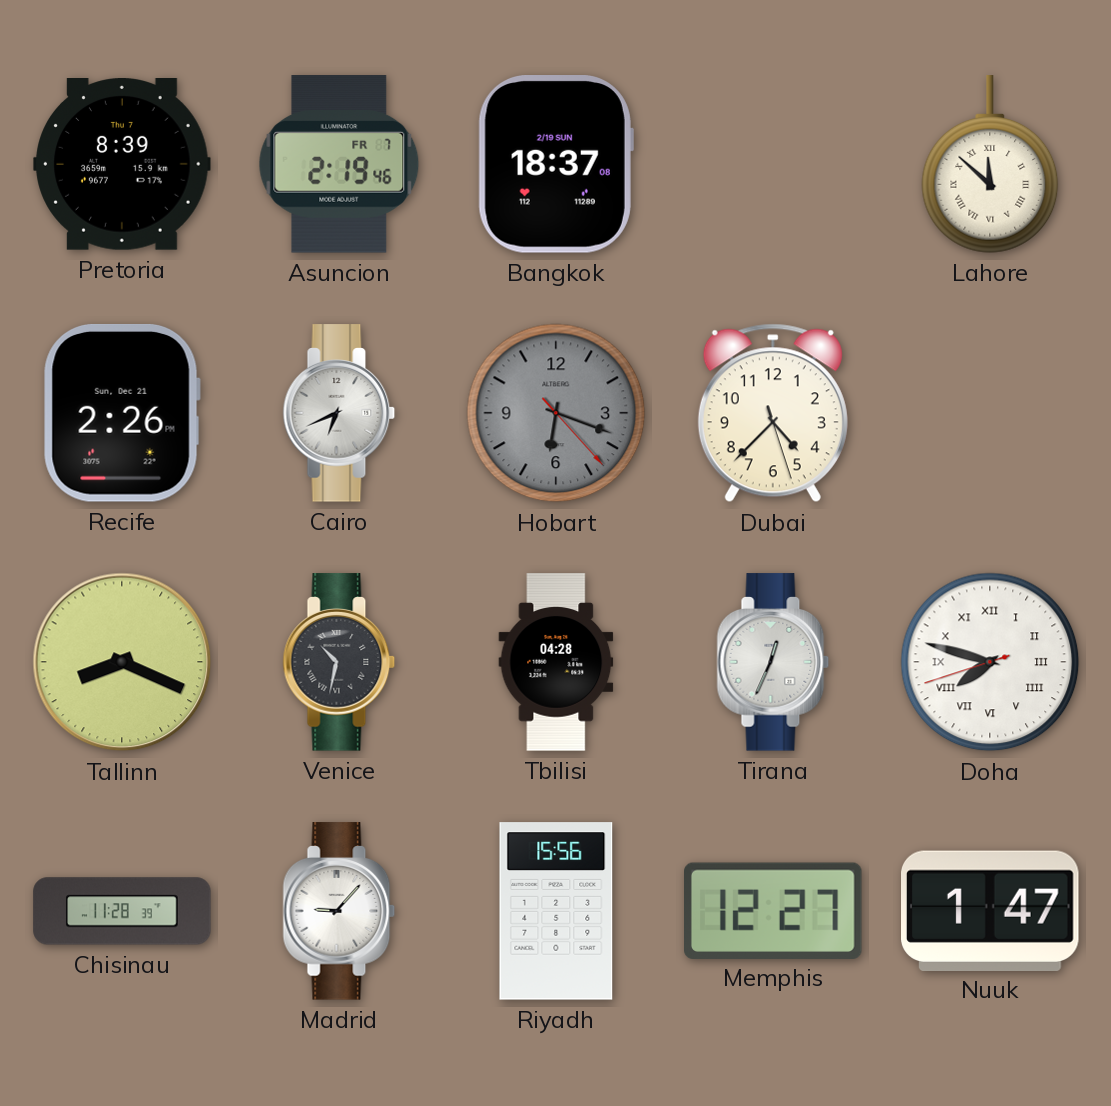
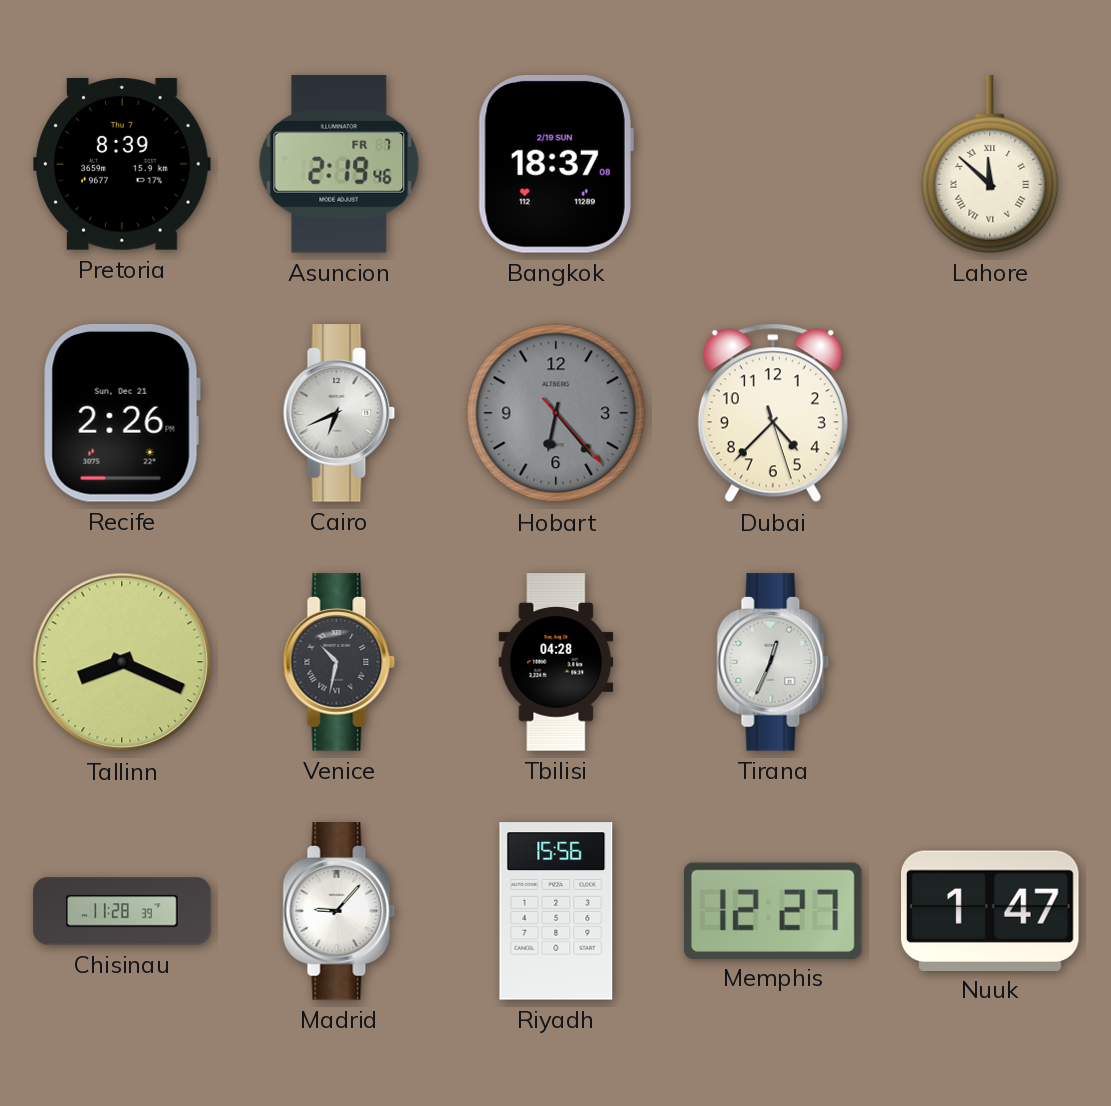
Hobart: 6:18 -> 6:23
Doha: 7:47 -> none
